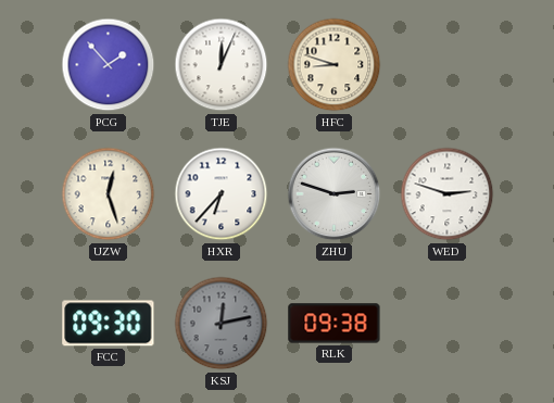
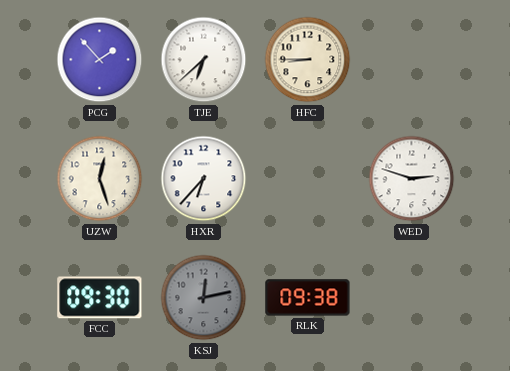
TJE: 12:04 -> 6:38
HFC: 8:48 -> 8:45
ZHU: 2:48 -> none
